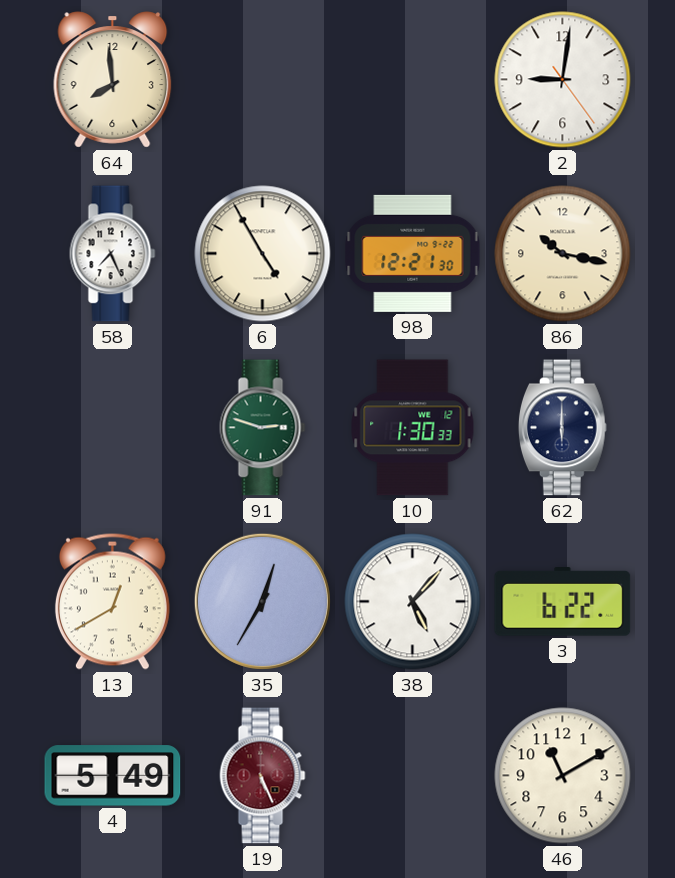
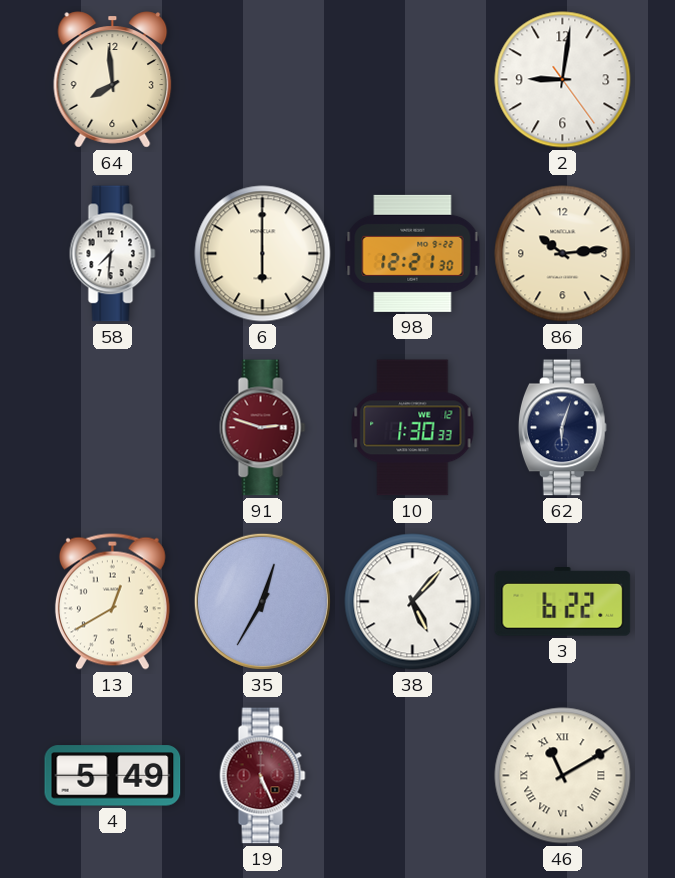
58: 7:26 -> 7:31
6: 4:55 -> 6:00
86: 10:17 -> 10:14
91 dial: green -> burgundy
62: 6:00 -> 6:03
46 numerals: Arabic -> Roman
